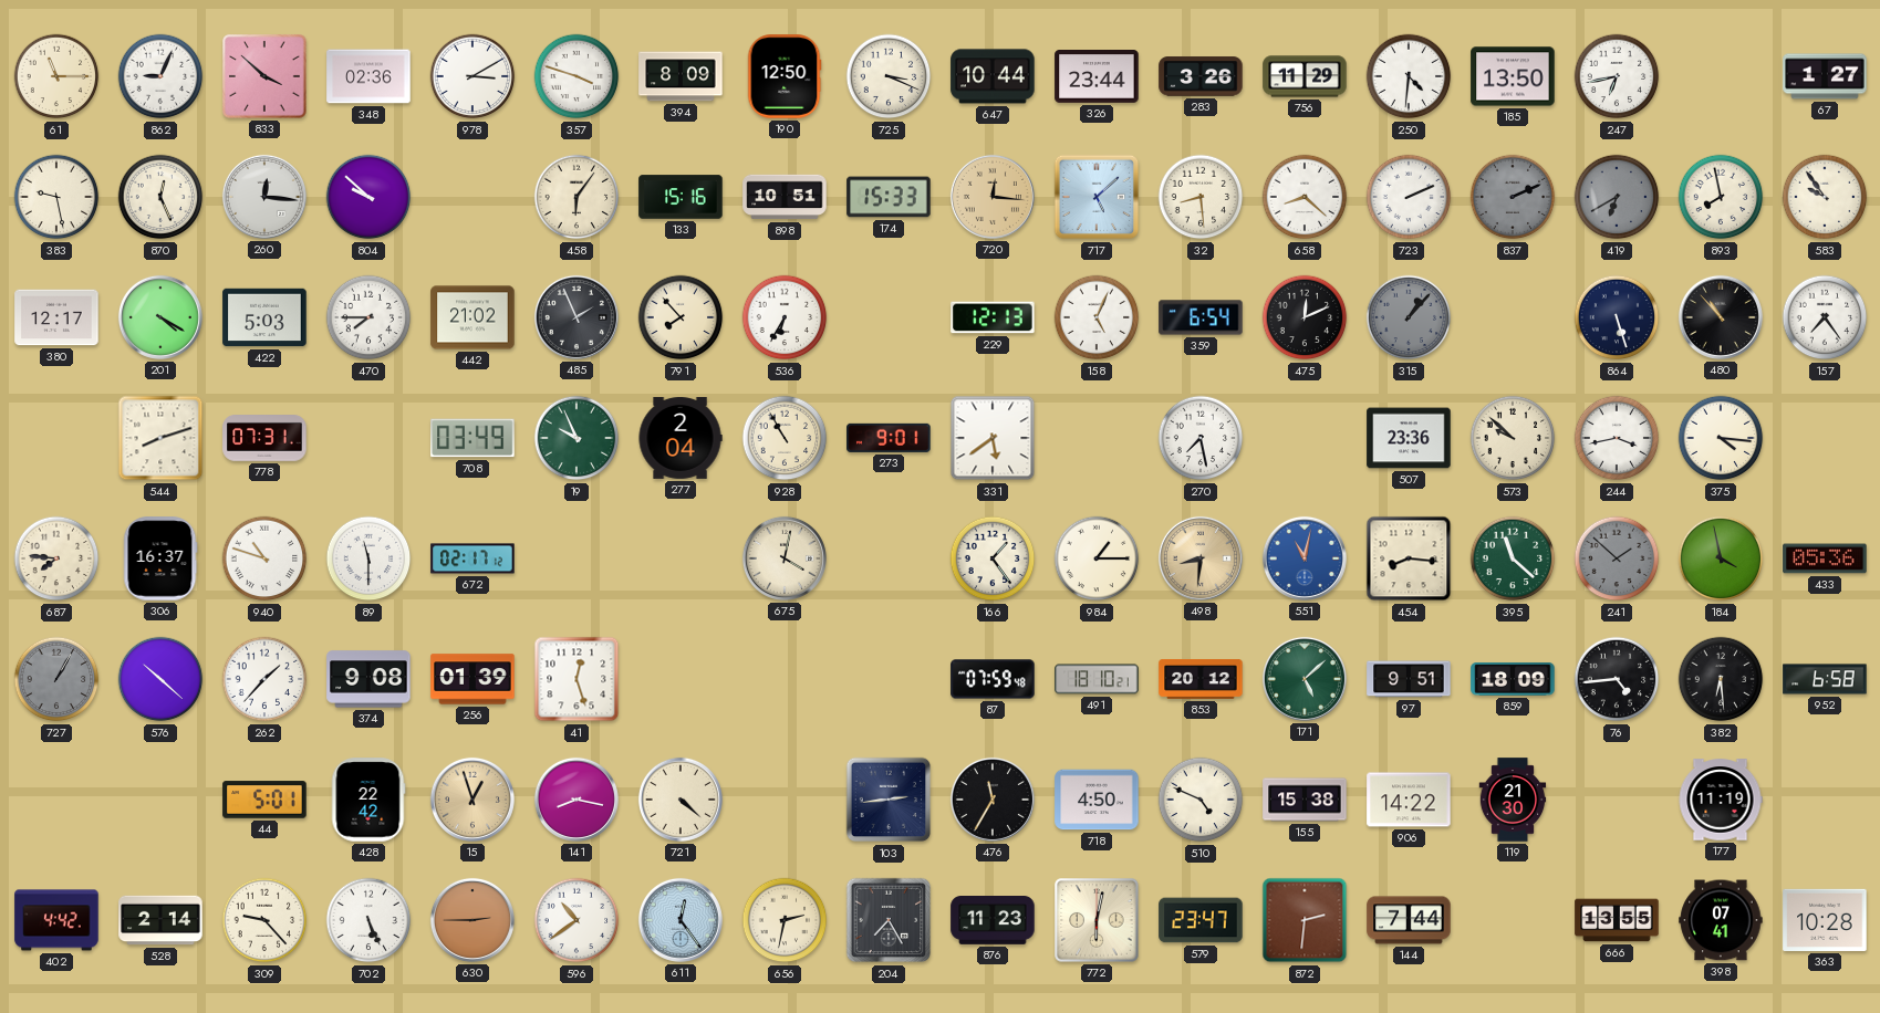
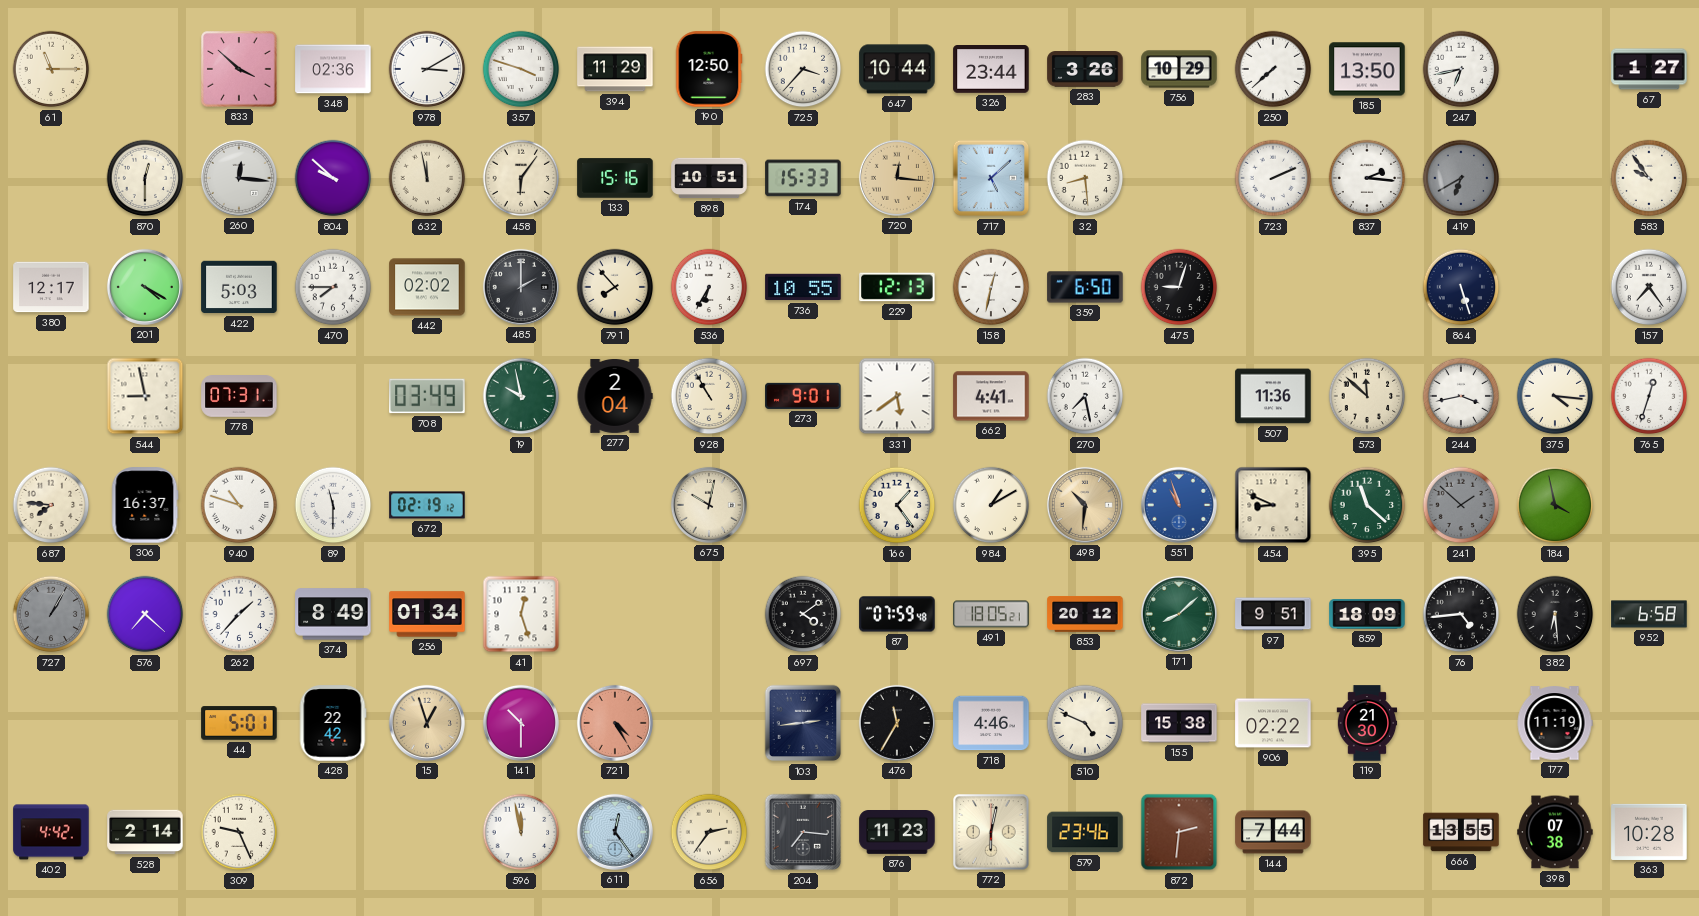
862: 9:04 -> none
394: 8:09 -> 11:29
725: 3:19 -> 3:37
756: 11:29 -> 10:29
250: 4:31 -> 7:38
383: 9:28 -> none
870: 12:26 -> 12:30
632: none -> 11:58
658: 8:22 -> none
837: 2:11 -> 2:16
837 dial: grey -> white
893: 7:58 -> none
442: 21:02 -> 02:02
485: 1:56 -> 2:00
736: none -> 10:55
158: 5:04 -> 12:32
359: 6:54 -> 6:50
475: 12:11 -> 9:03
315: 1:07 -> none
480: 10:53 -> none
544: 8:12 -> 8:58
19: 9:56 -> 9:58
662: none -> 4:41
507: 23:36 -> 11:36
573: 9:52 -> 11:52
765: none -> 12:33
672: 02:17 -> 02:19
675: 4:02 -> 10:02
984: 1:15 -> 1:10
498: 8:31 -> 10:31
551: 11:02 -> 10:57
454: 8:16 -> 8:49
433: 05:36 -> none
576: 10:22 -> 7:22
374: 9:08 -> 8:49
256: 01:39 -> 01:34
697: none -> 4:09
491: 18:10 -> 18:05
171: 5:08 -> 8:08
141: 8:17 -> 10:30
721: 4:22 -> 4:25
721 dial: cream -> salmon
718: 4:50 -> 4:46
906: 14:22 -> 02:22
309: 9:23 -> 9:26
702: 5:26 -> none
630: 2:45 -> none
596: 10:39 -> 11:58
656: 2:32 -> 2:36
204: 7:25 -> 7:16
579: 23:47 -> 23:46
398: 07:41 -> 07:38
